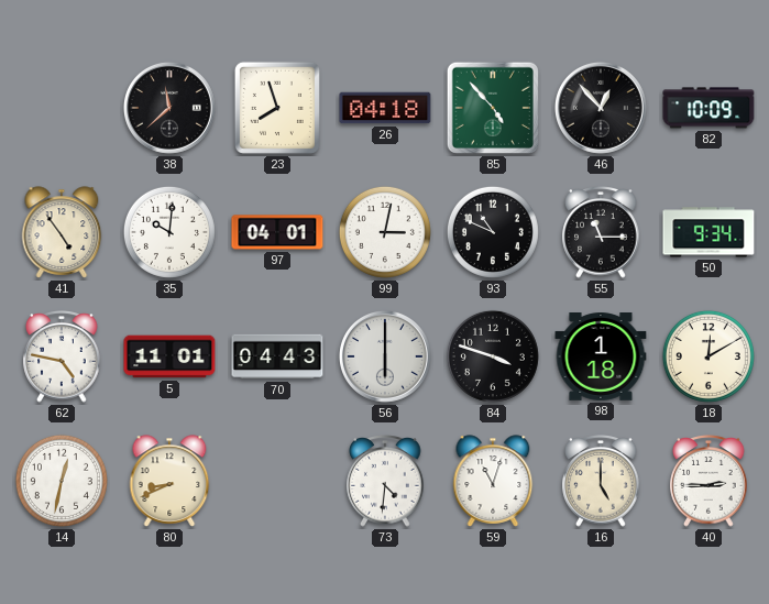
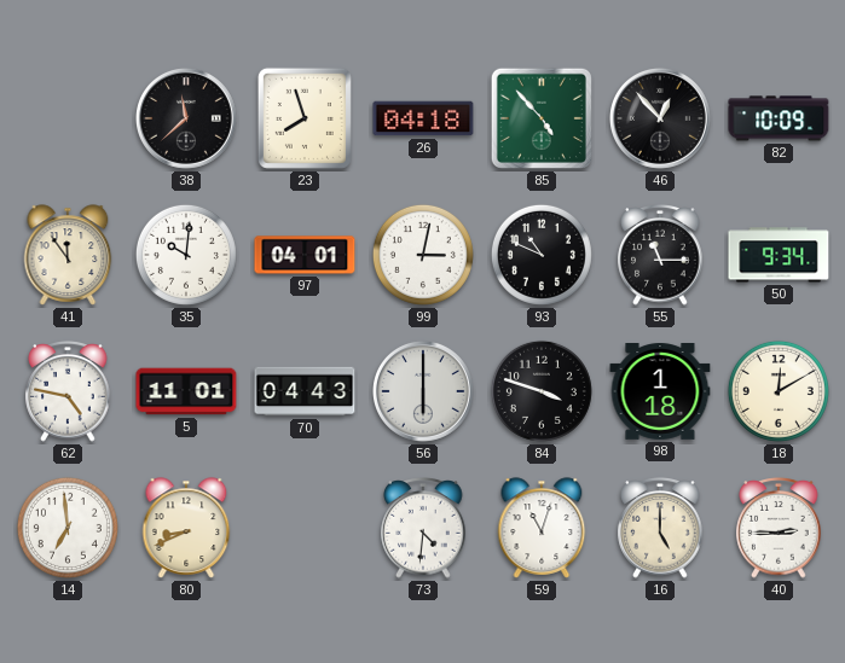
41: 4:54 -> 11:54
14: 12:32 -> 6:59
